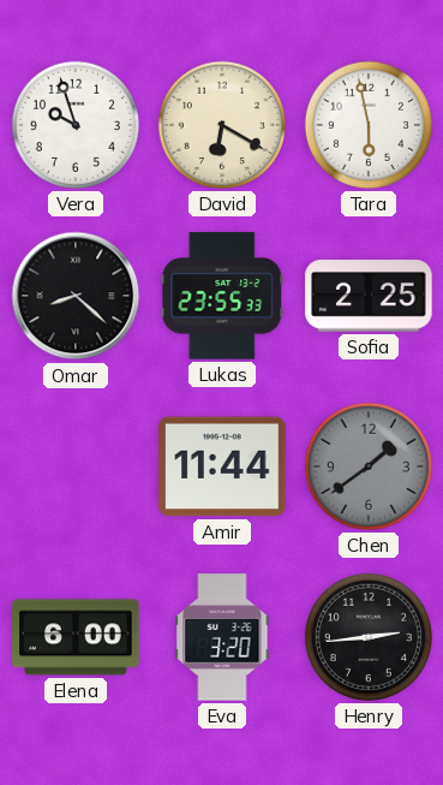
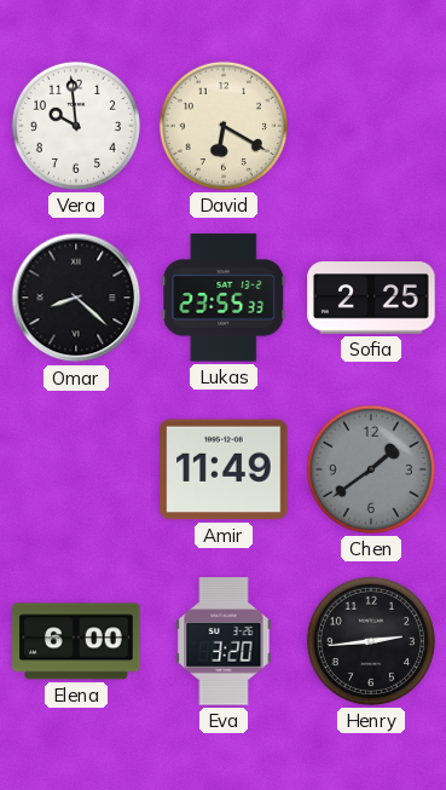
Vera: 9:57 -> 9:59
Tara: 5:58 -> none
Amir: 11:44 -> 11:49
